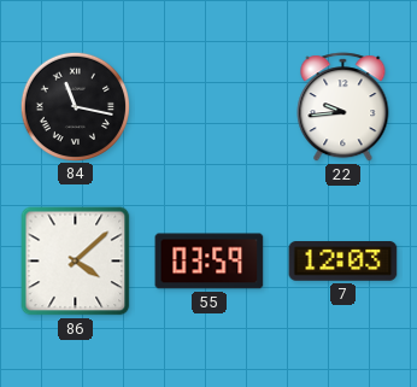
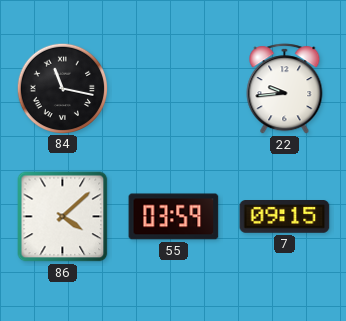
7: 12:03 -> 09:15
